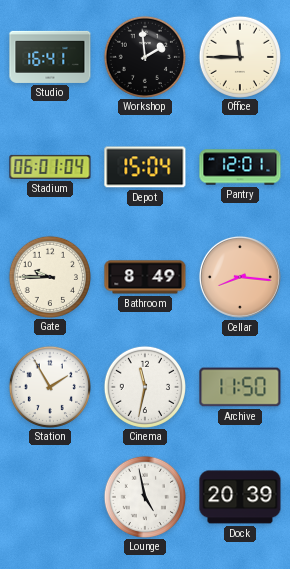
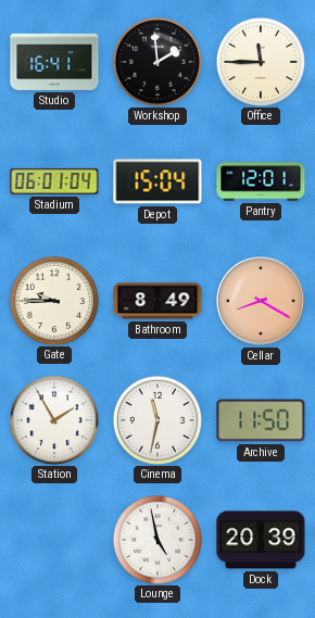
Cellar: 8:16 -> 8:20
